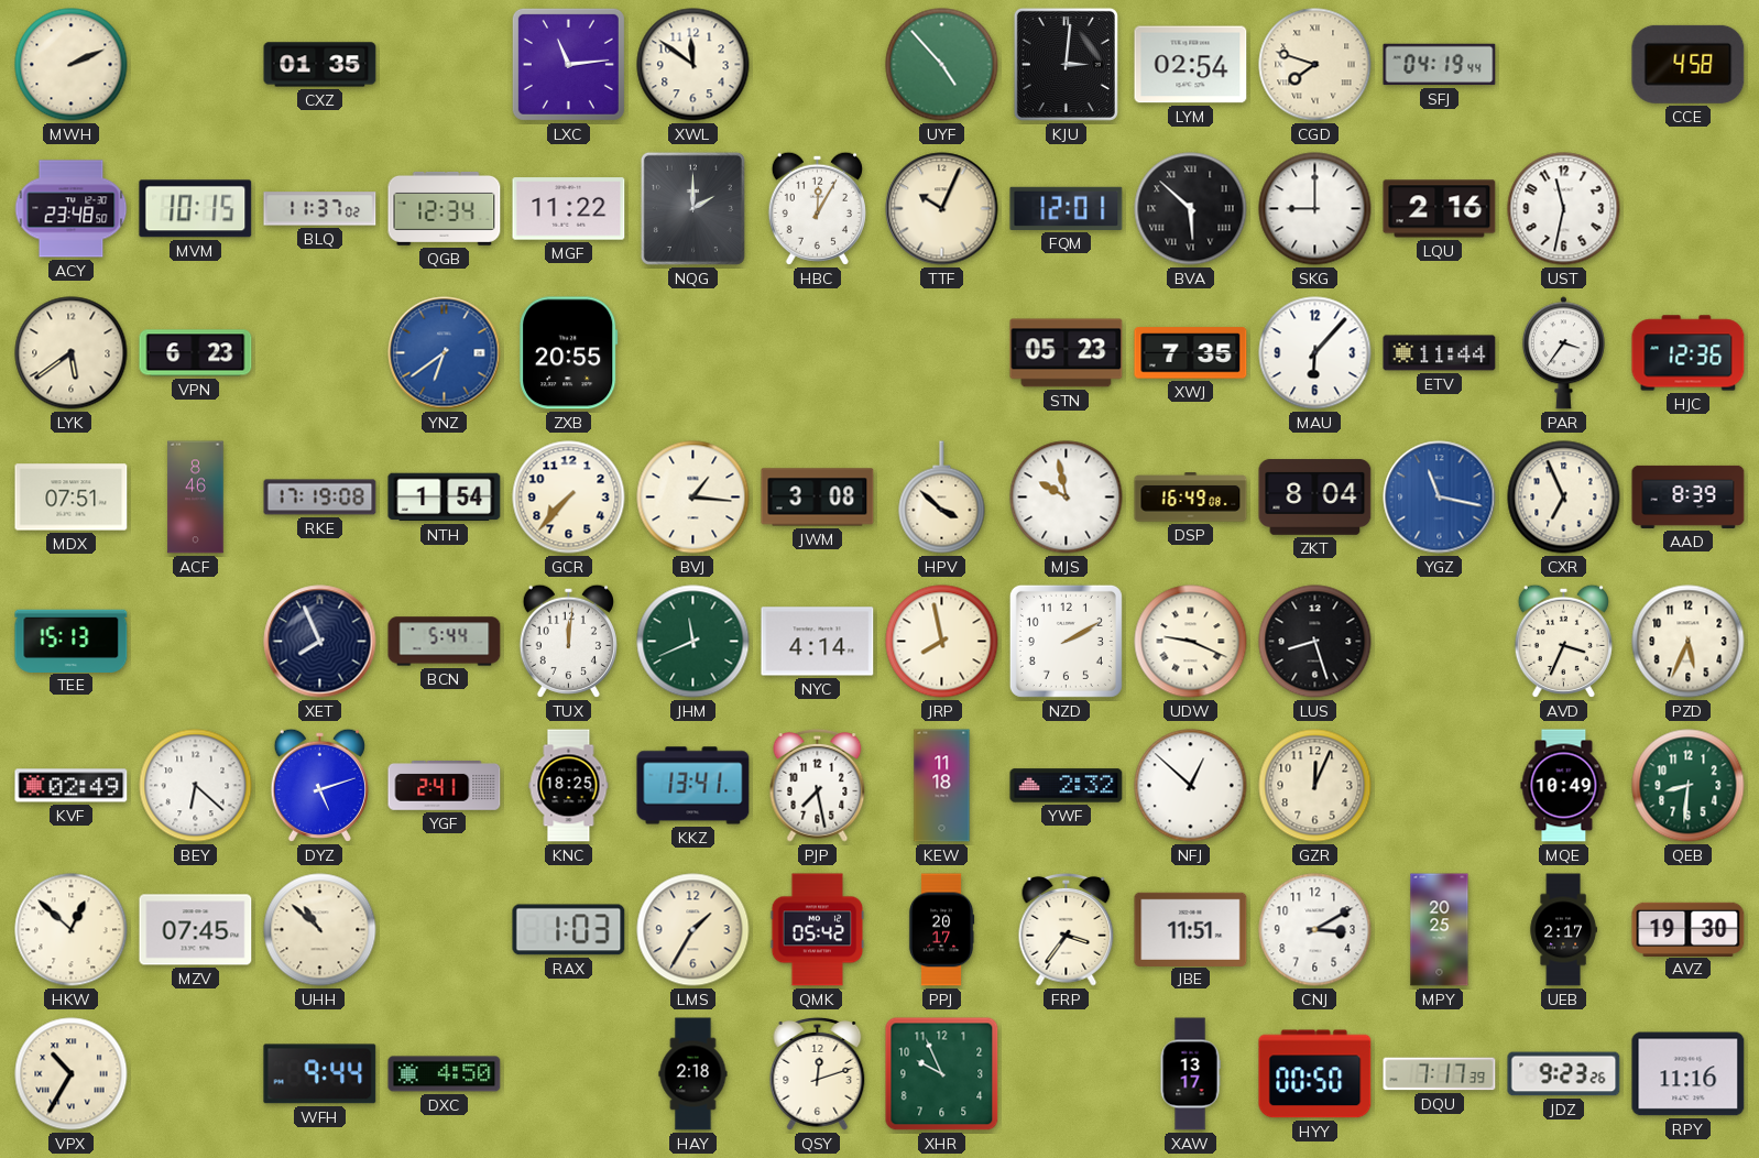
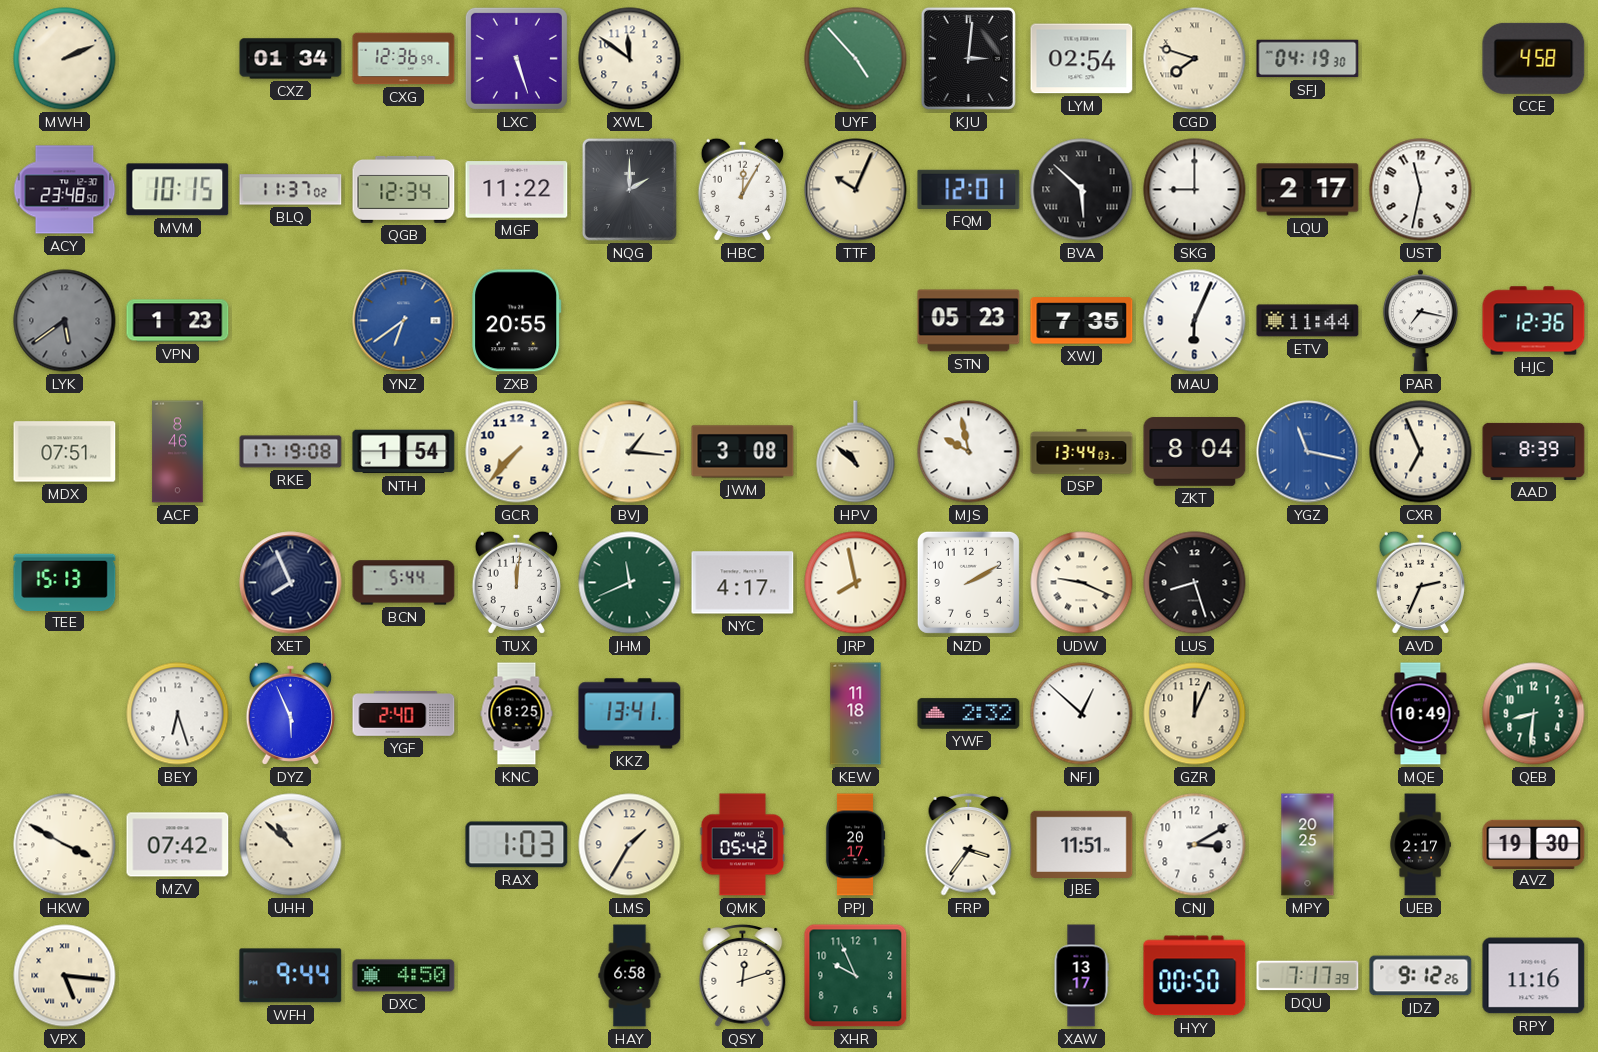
CXZ: 01:35 -> 01:34
CXG: none -> 12:36
LXC: 11:14 -> 5:27
SFJ: 04:19:44 -> 04:19:30
LQU: 2:16 -> 2:17
LYK dial: cream -> grey
VPN: 6:23 -> 1:23
MAU: 6:07 -> 6:04
PAR: 3:36 -> 7:17
HPV: 3:52 -> 10:52
DSP: 16:49 -> 13:44
NYC: 4:14 -> 4:17
AVD: 3:34 -> 2:34
PZD: 5:34 -> none
KVF: 02:49 -> none
BEY: 6:22 -> 6:27
DYZ: 5:12 -> 5:56
YGF: 2:41 -> 2:40
PJP: 7:28 -> none
HKW: 12:52 -> 3:50
MZV: 07:45 -> 07:42
VPX: 10:35 -> 5:16
HAY: 2:18 -> 6:58
JDZ: 9:23 -> 9:12
